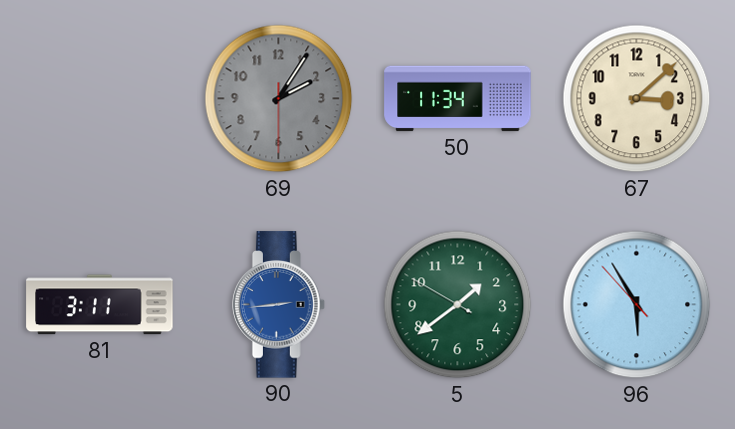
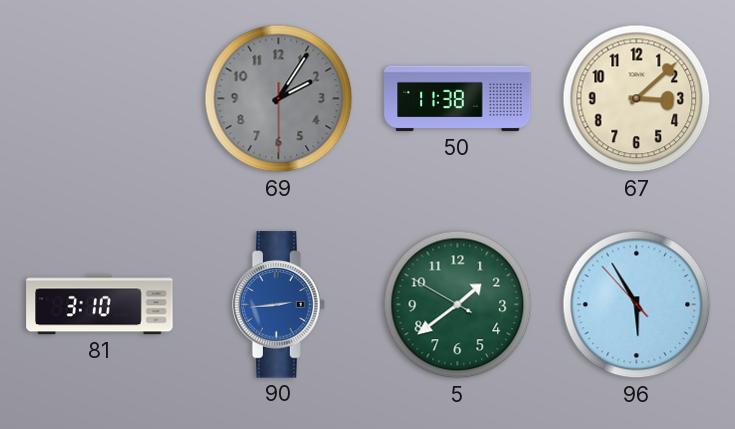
50: 11:34 -> 11:38
81: 3:11 -> 3:10
